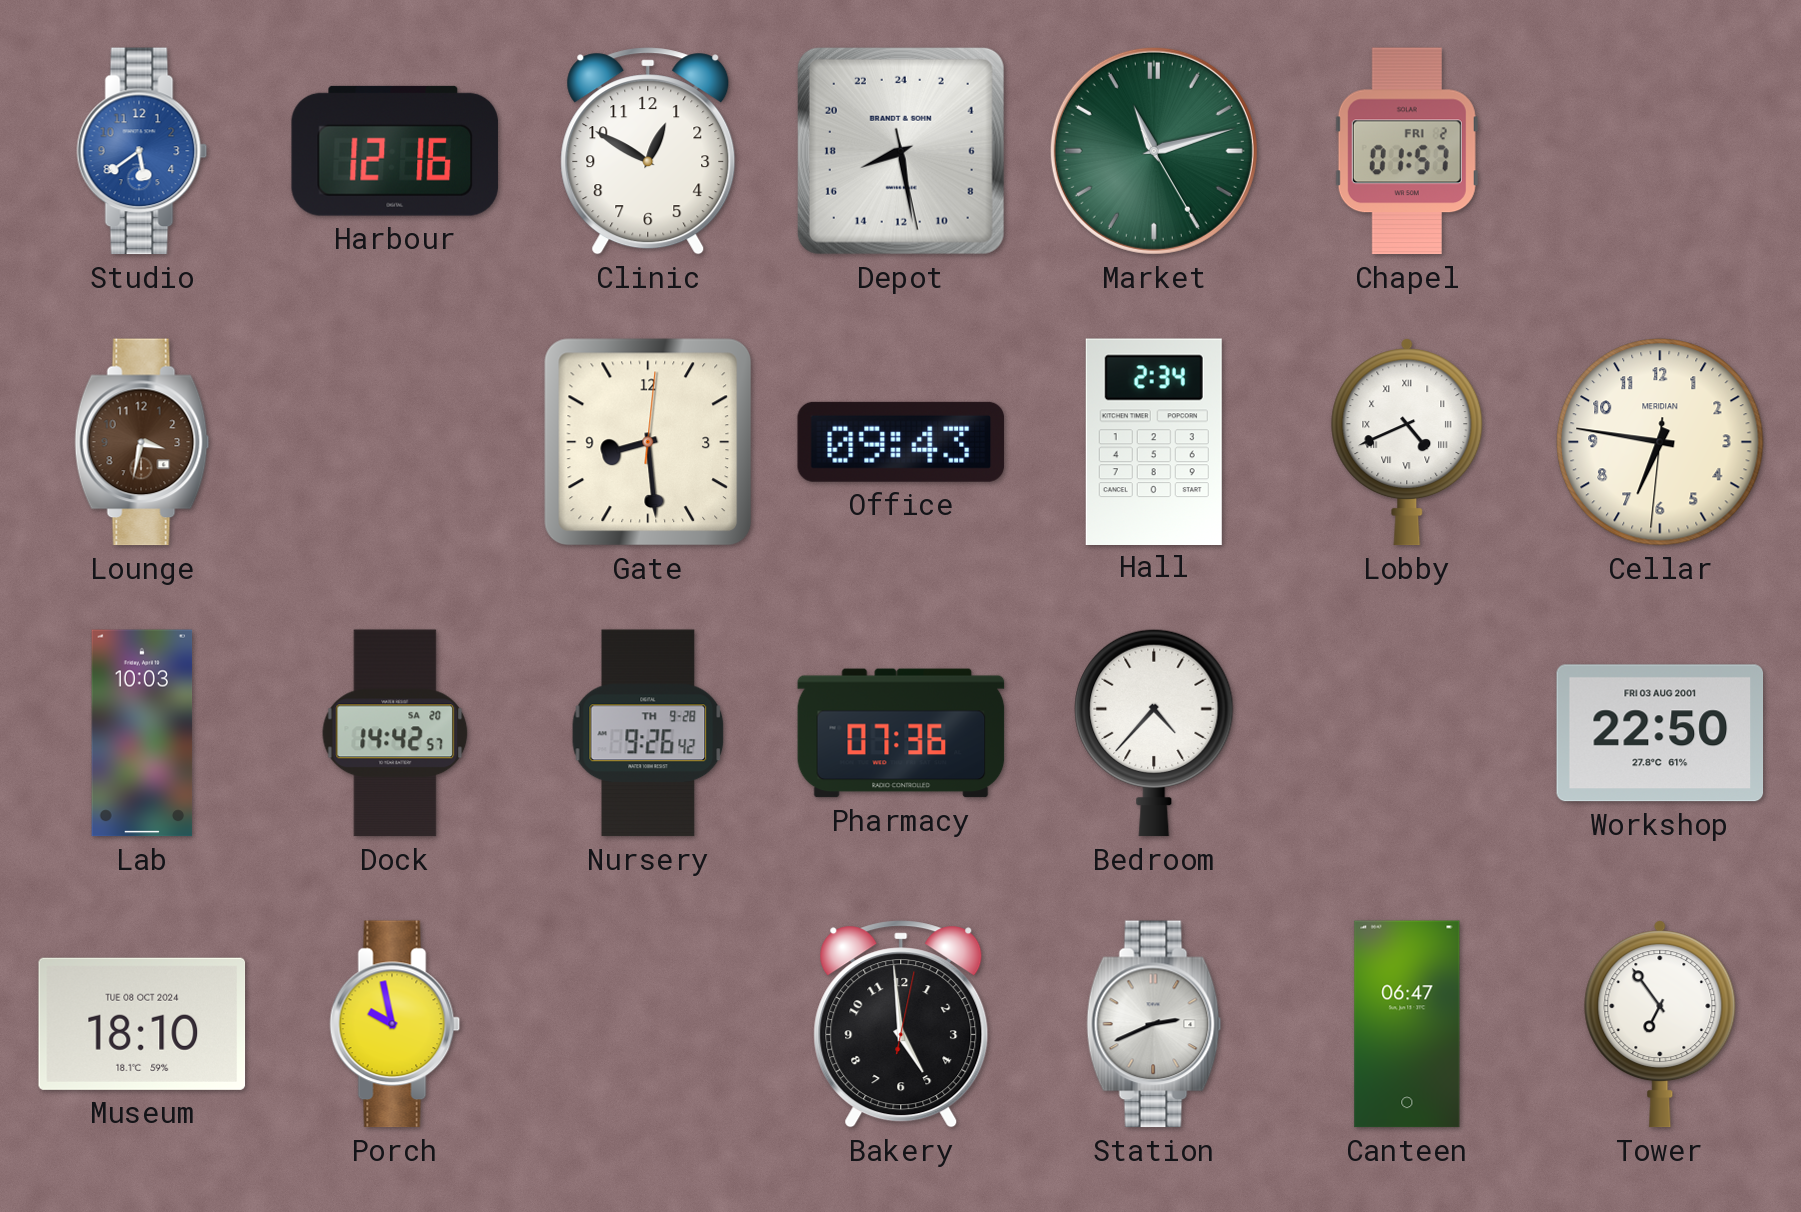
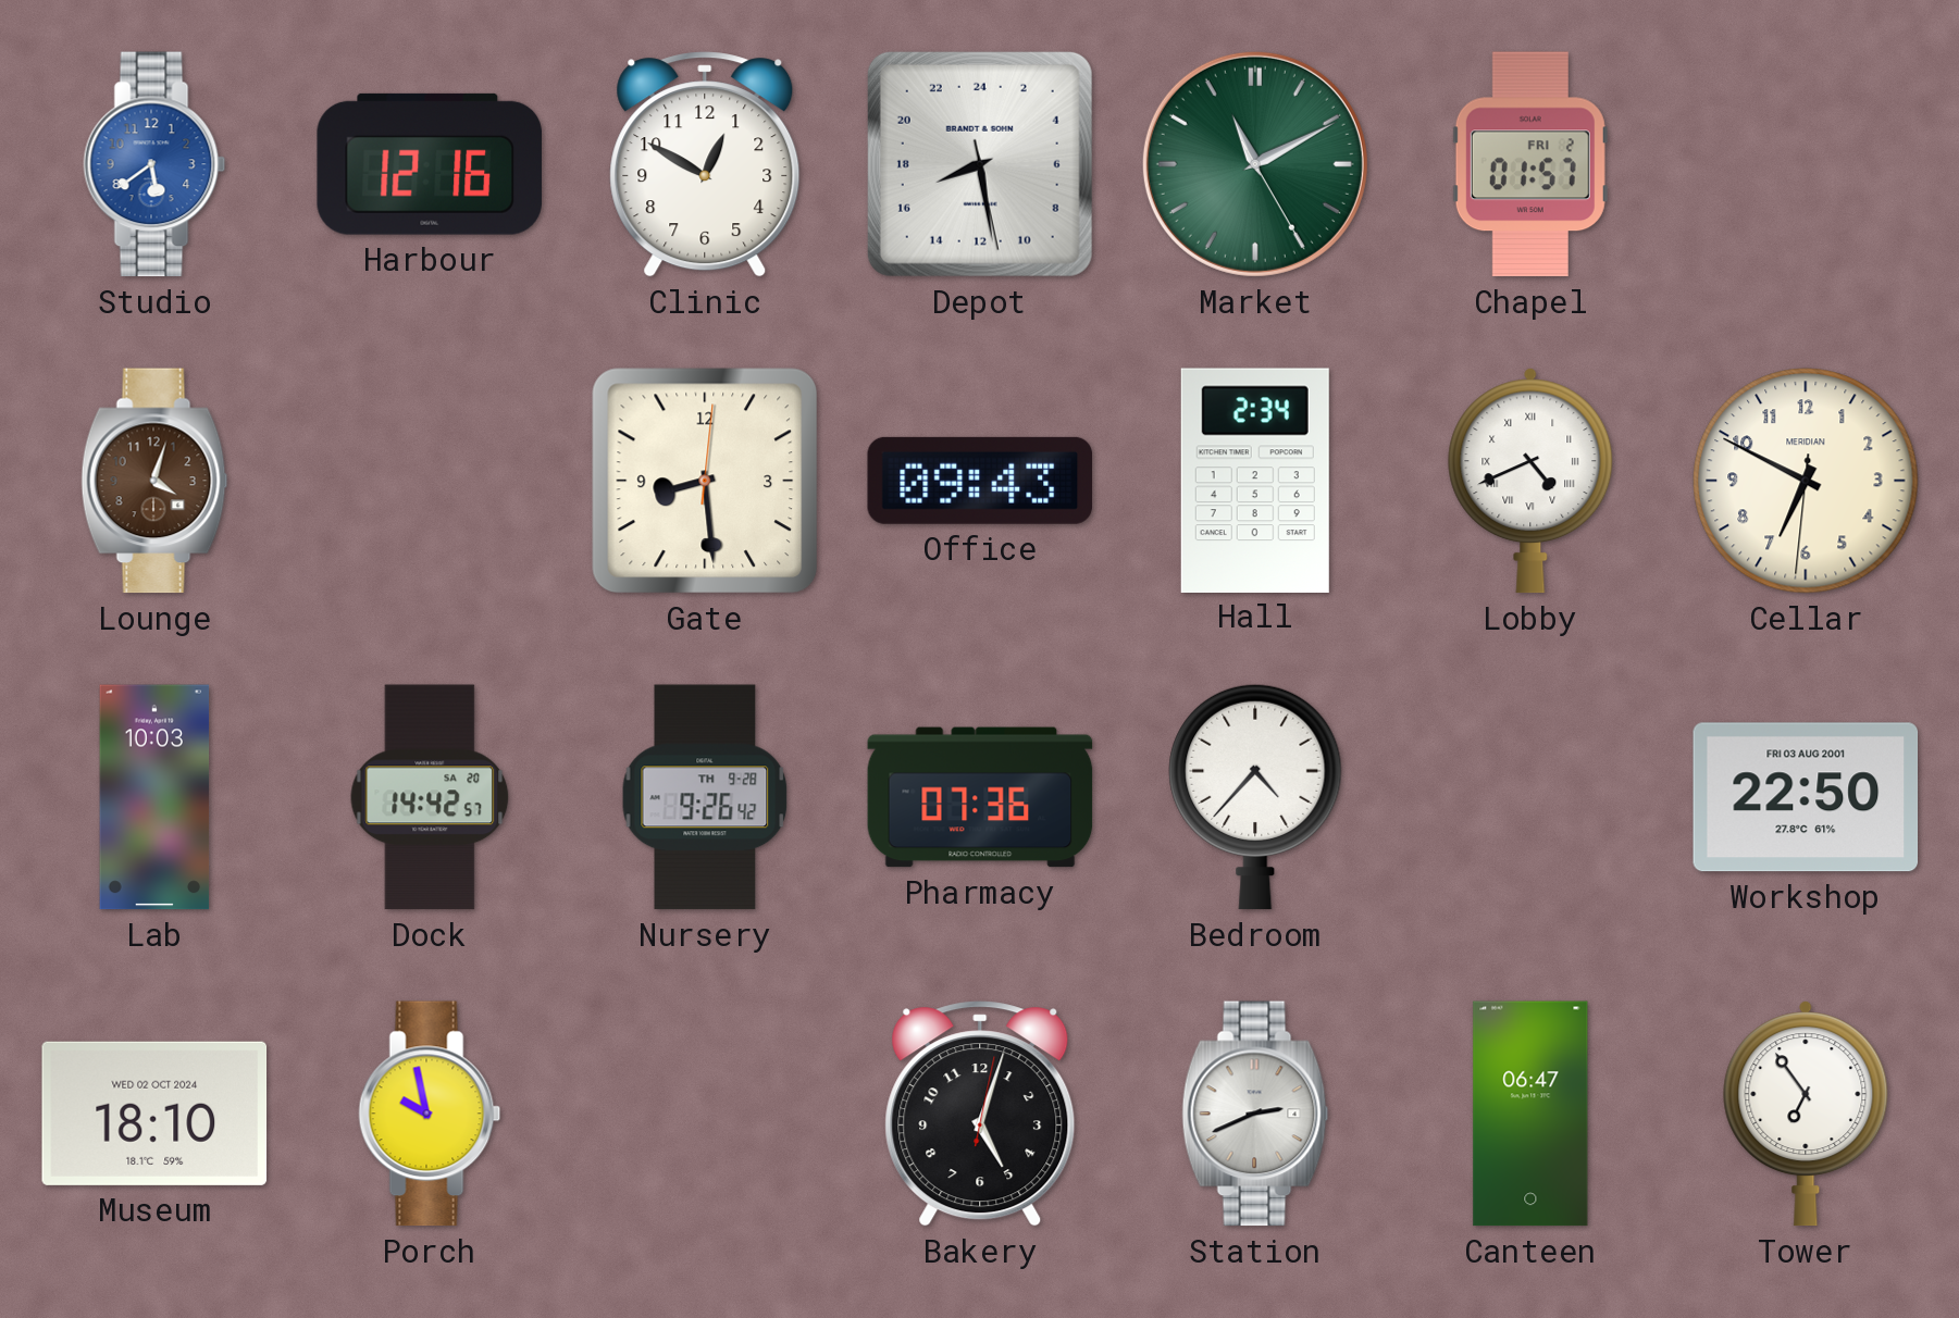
Market: 11:12 -> 11:10
Lounge: 3:32 -> 4:03
Cellar: 6:46 -> 6:49
Museum date: TUE 08 OCT 2024 -> WED 02 OCT 2024
Bakery: 4:59 -> 5:03
